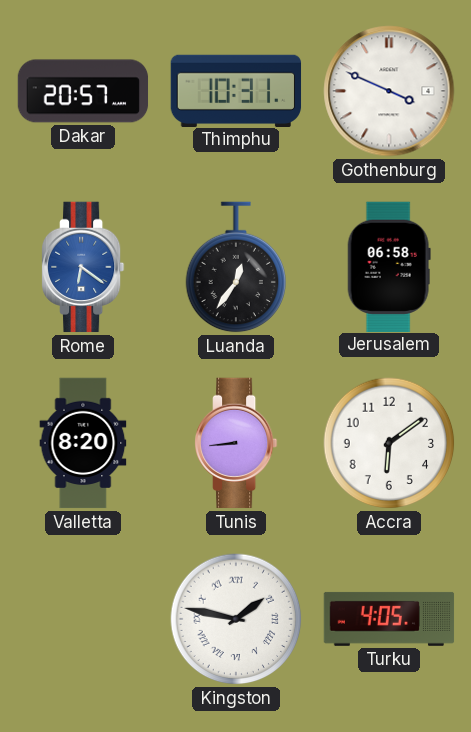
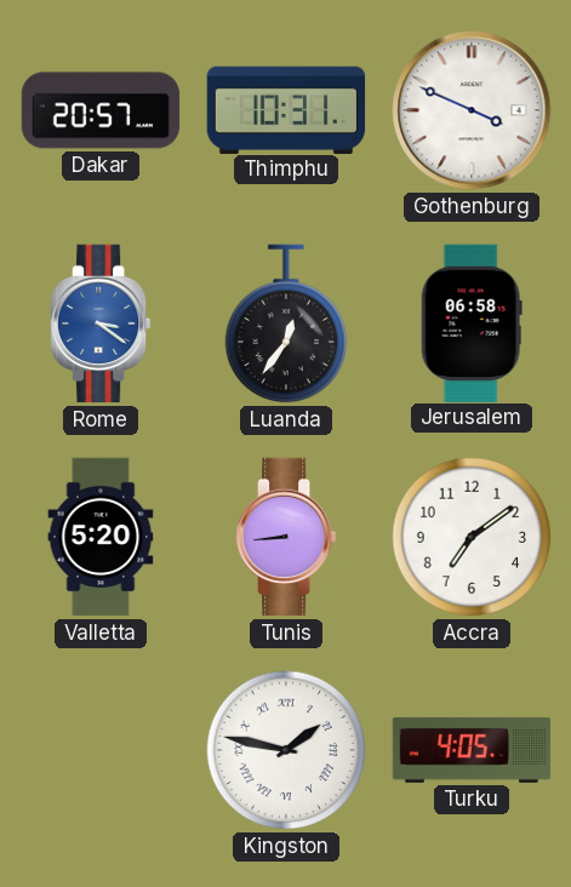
Rome: 6:21 -> 3:21
Valletta: 8:20 -> 5:20
Accra: 6:09 -> 7:09
